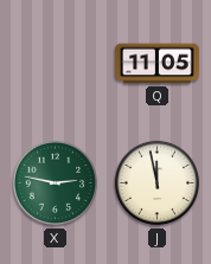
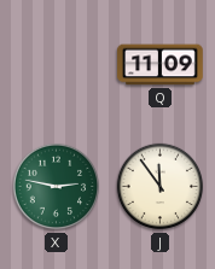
Q: 11:05 -> 11:09
J: 11:58 -> 11:54
